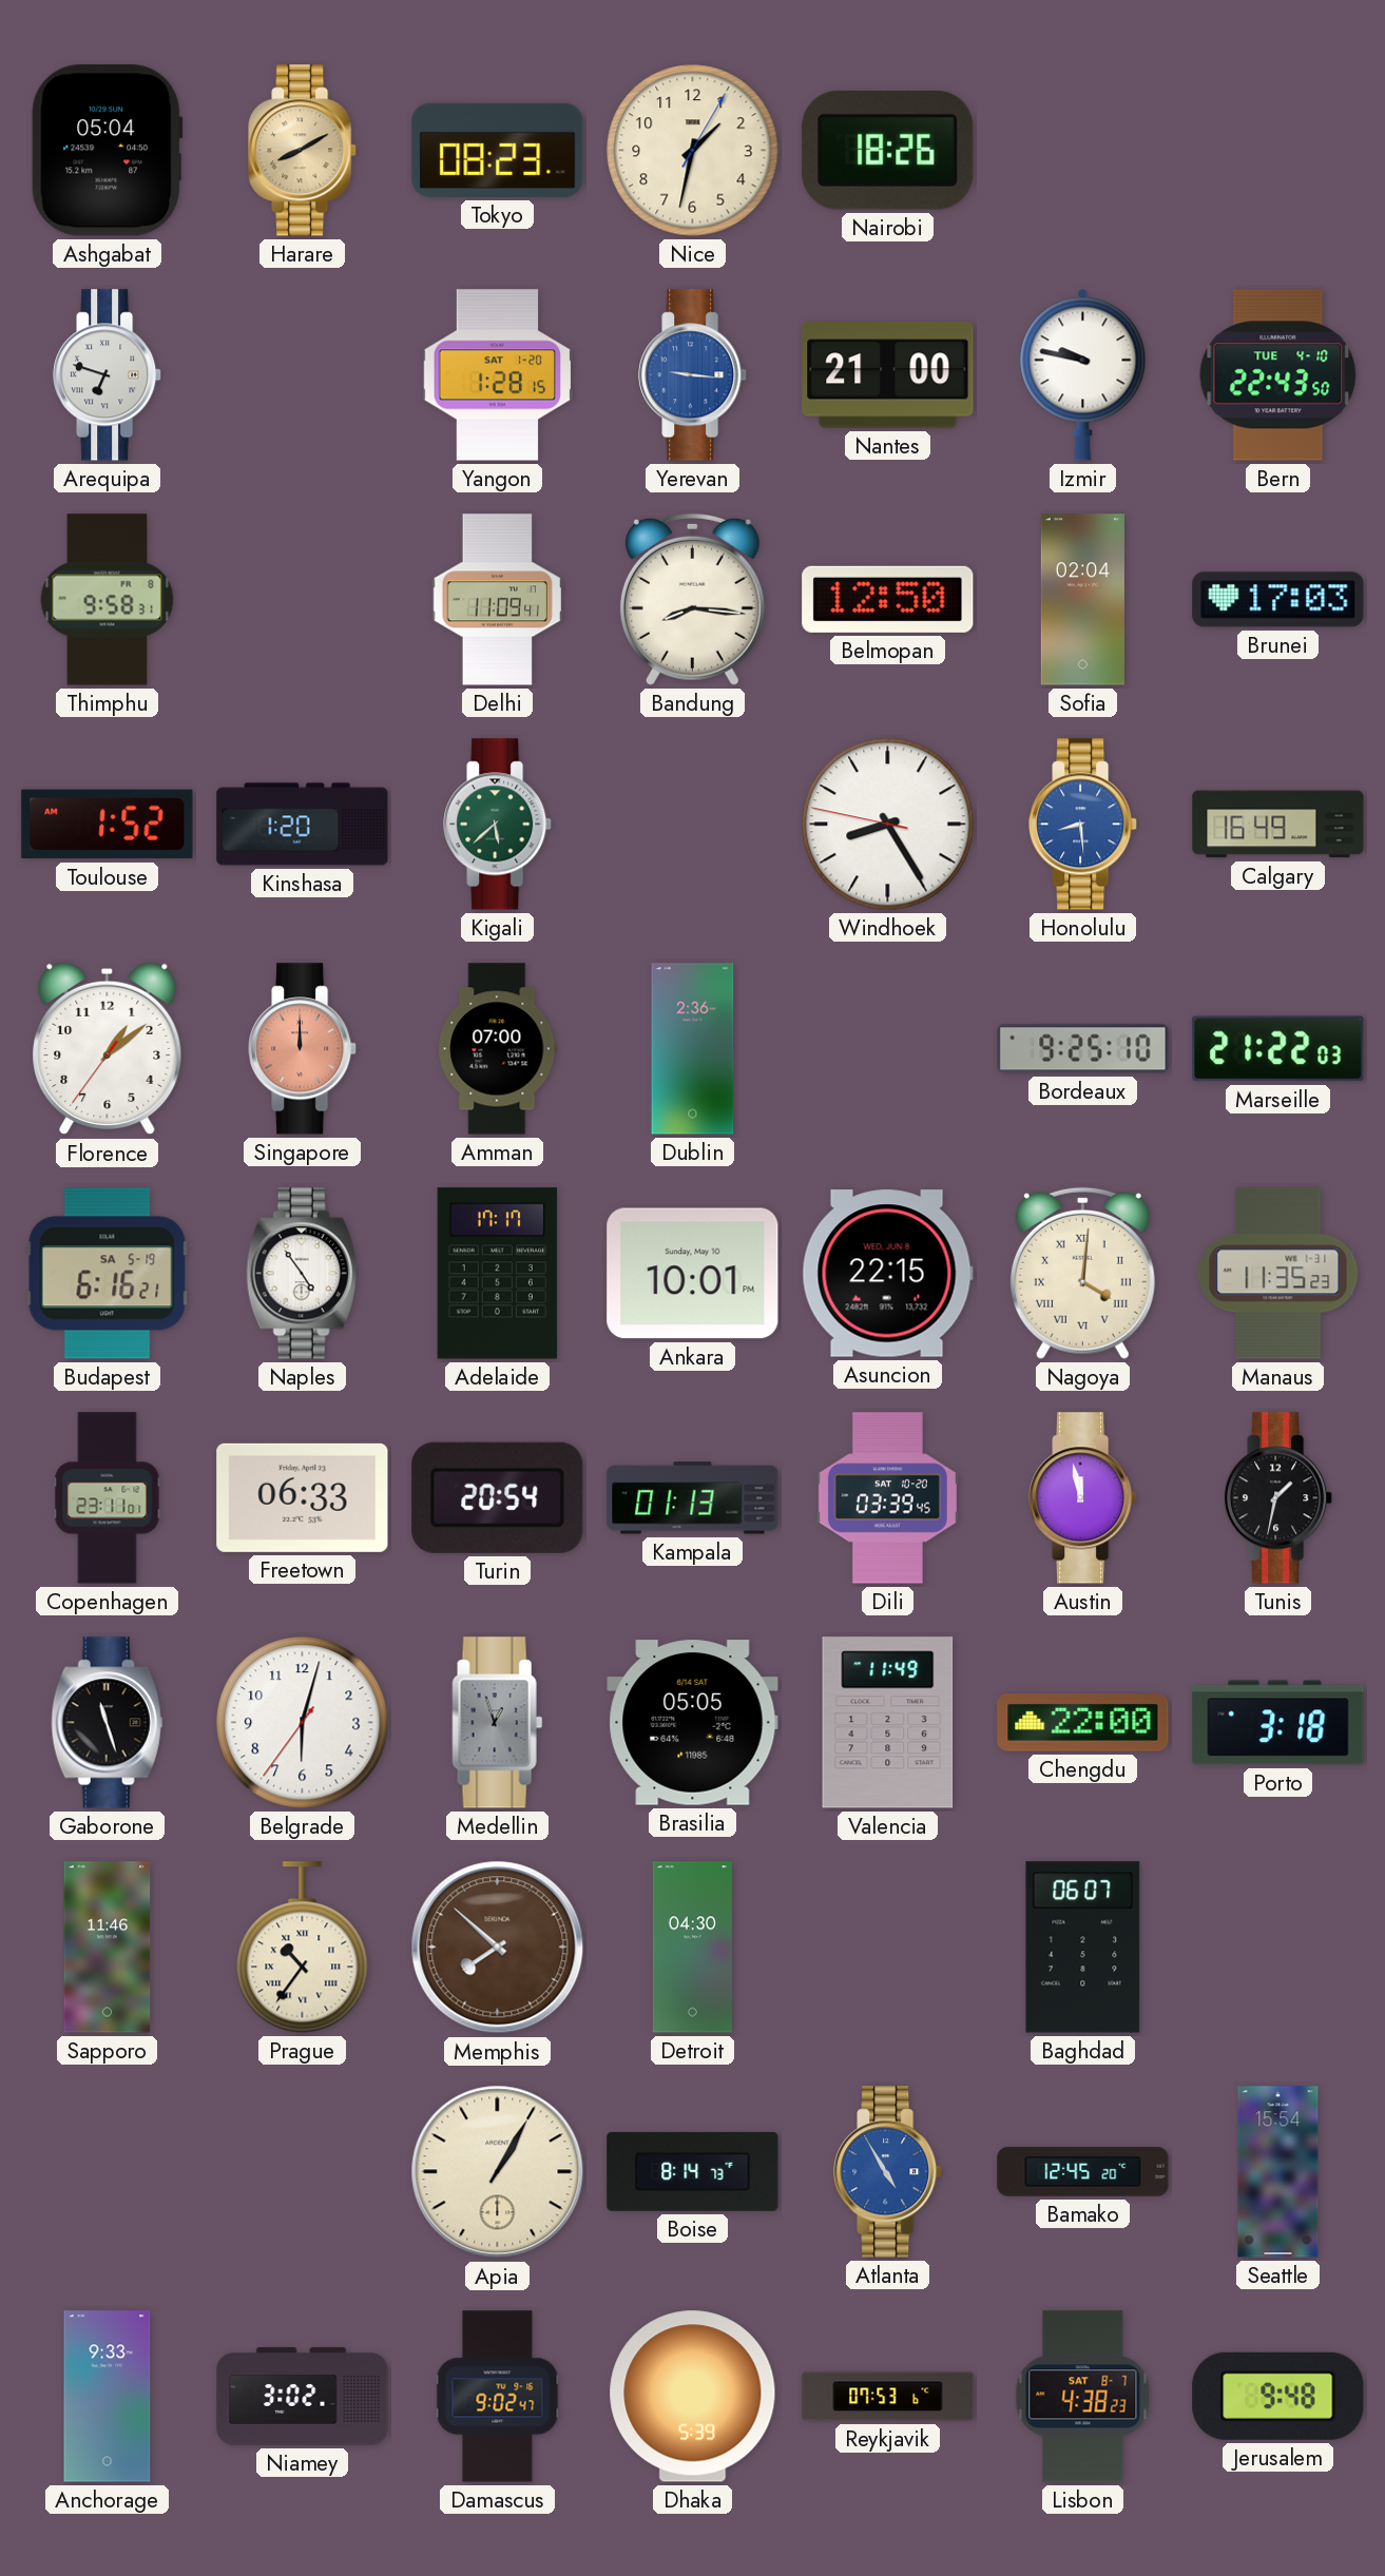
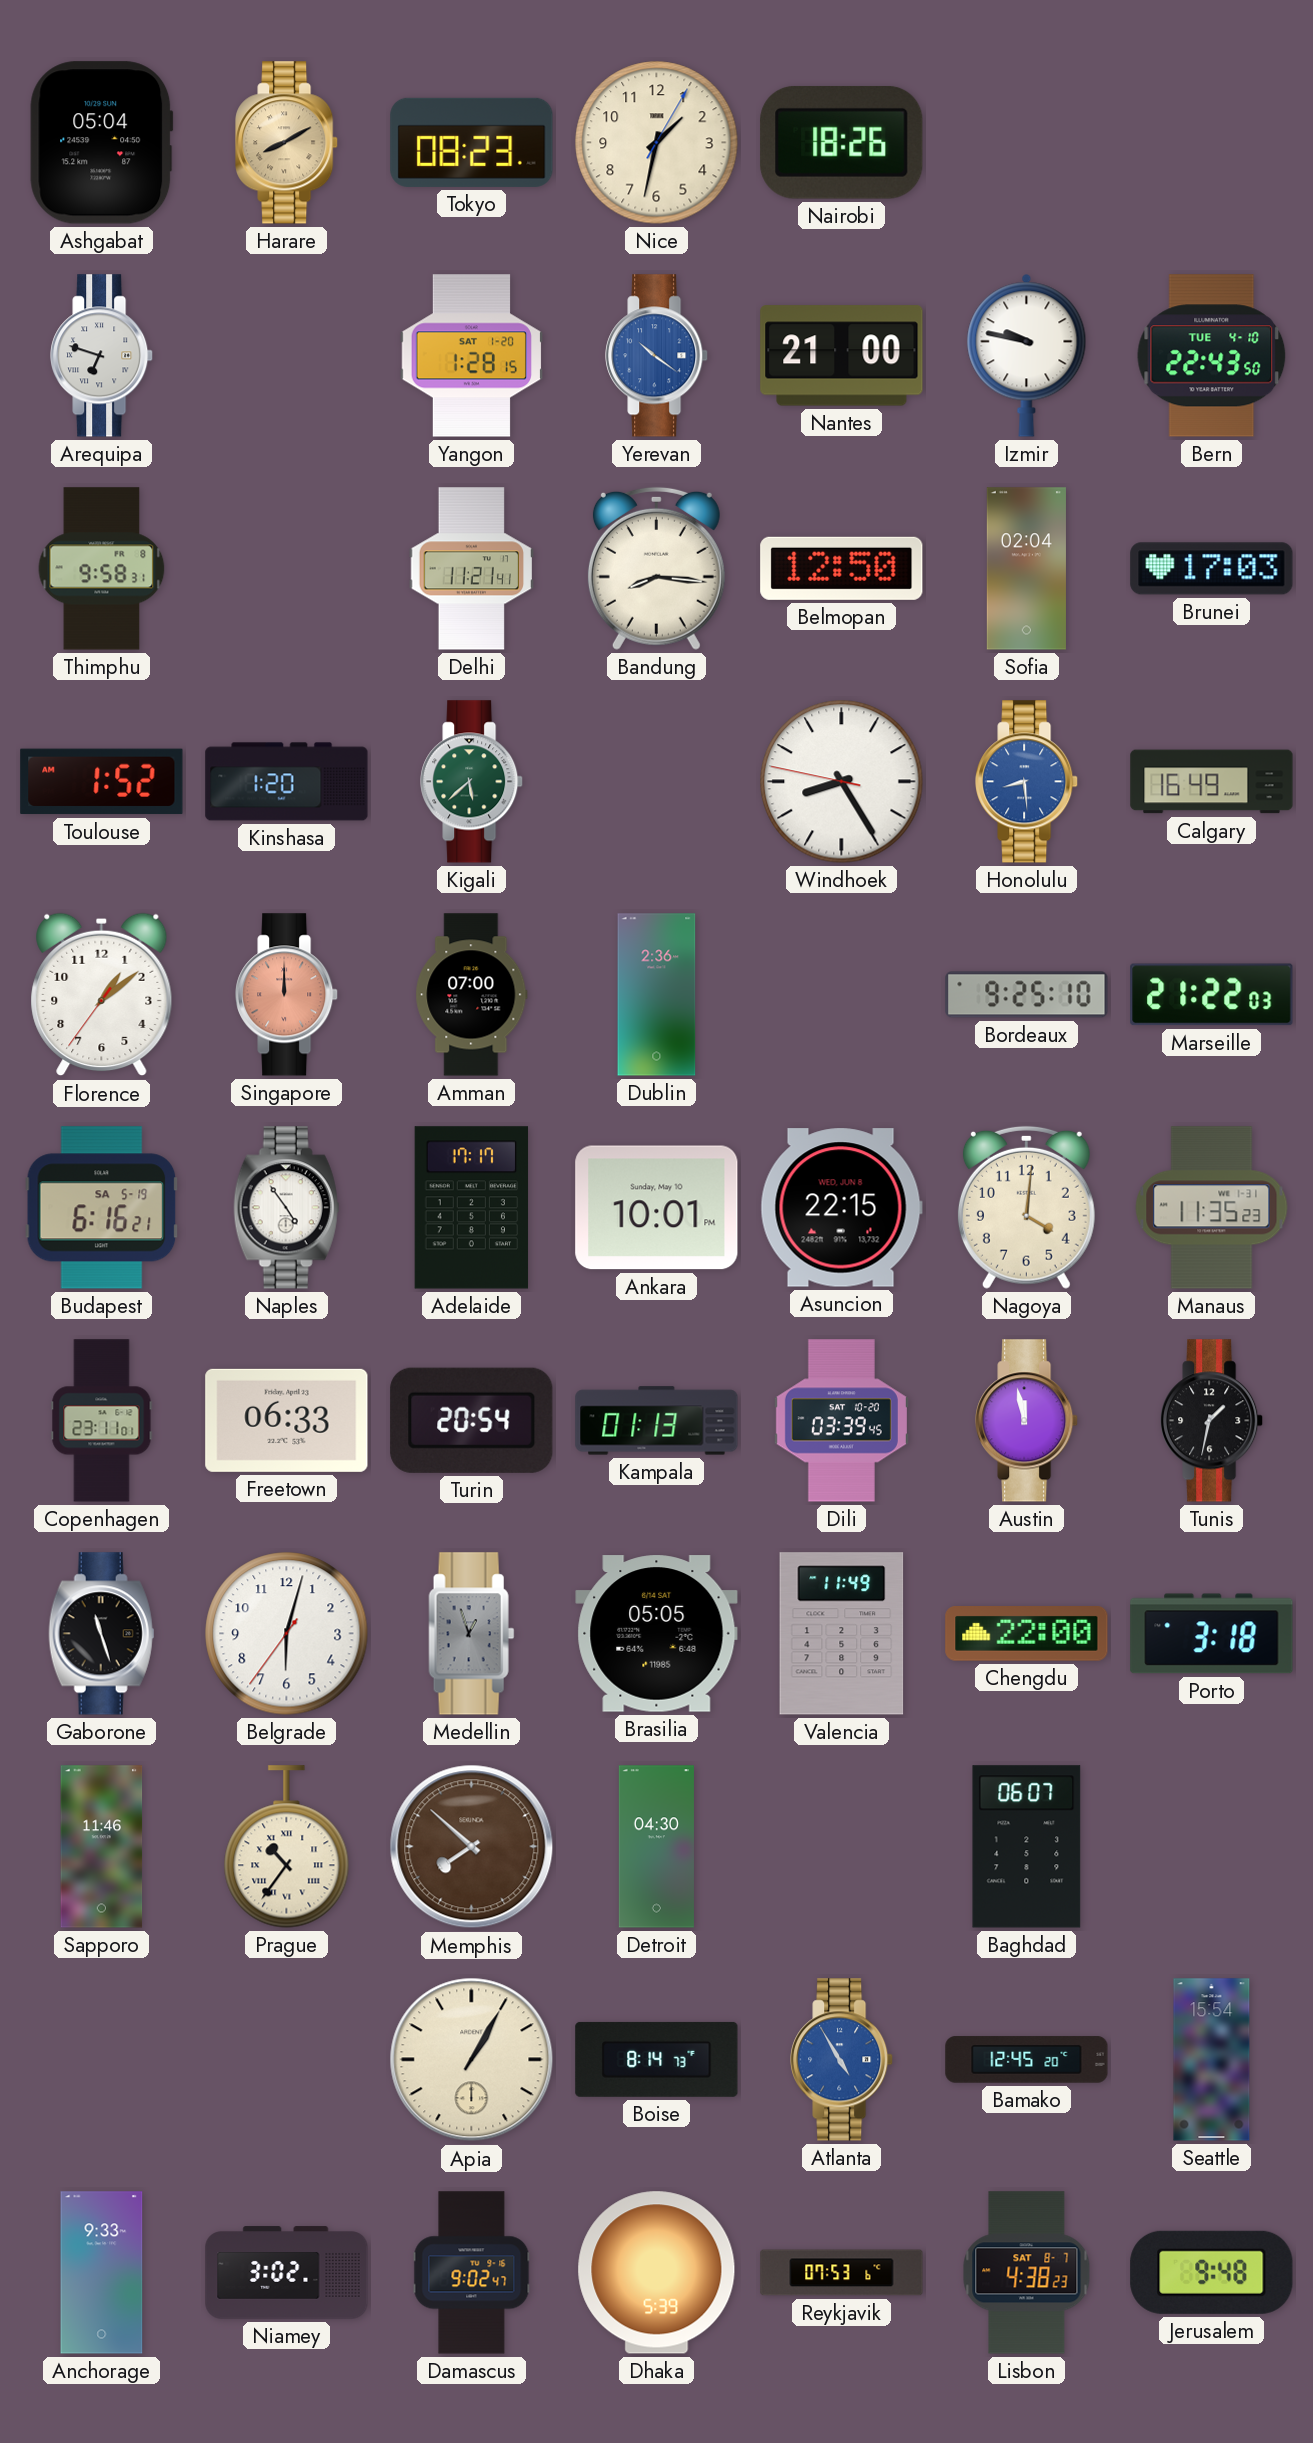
Yerevan: 9:16 -> 10:21
Delhi: 11:09 -> 11:21
Nagoya numerals: Roman -> Arabic
